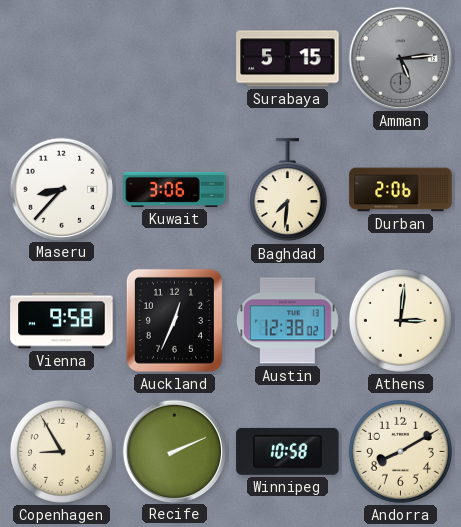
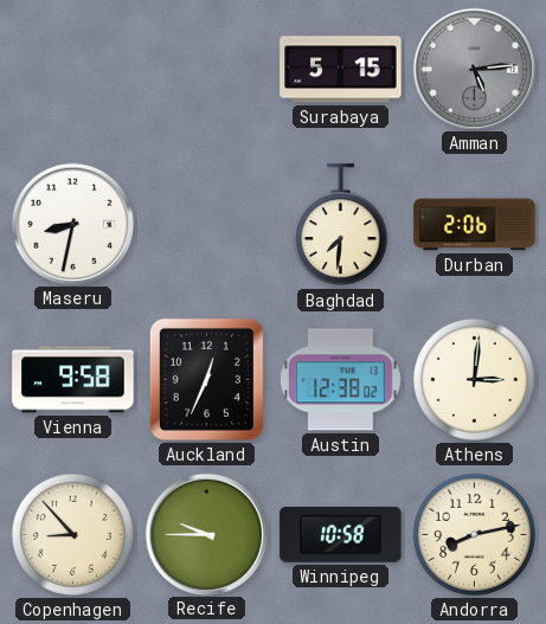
Maseru: 8:37 -> 8:32
Kuwait: 3:06 -> none
Copenhagen: 8:55 -> 8:53
Recife: 2:11 -> 9:45
Andorra: 8:10 -> 8:13
